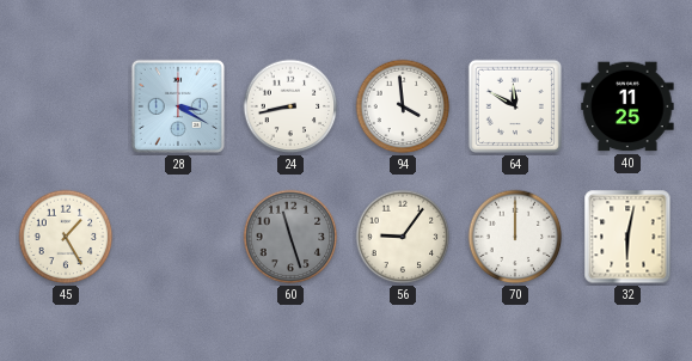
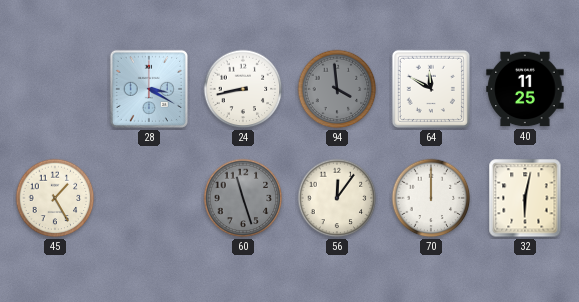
94 dial: white -> grey
56: 9:06 -> 12:06
